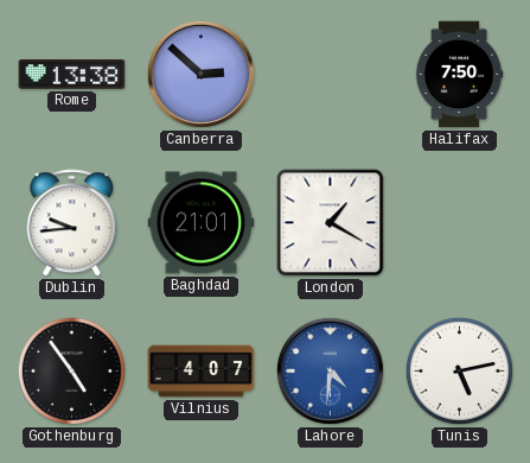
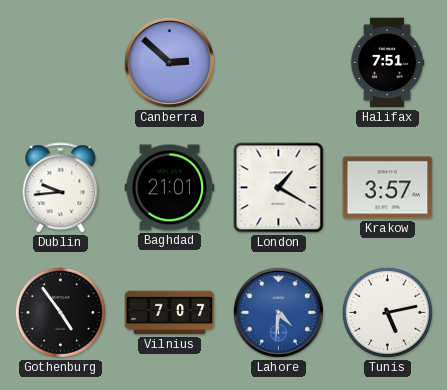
Rome: 13:38 -> none
Halifax: 7:50 -> 7:51
Krakow: none -> 3:57
Vilnius: 4:07 -> 7:07
